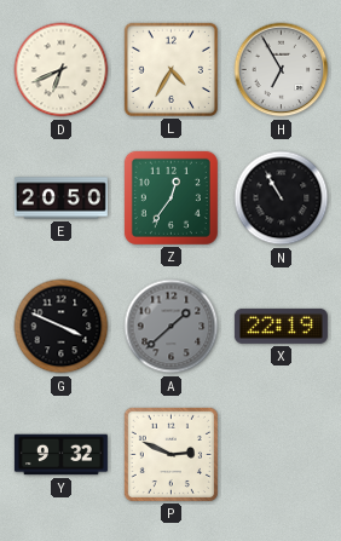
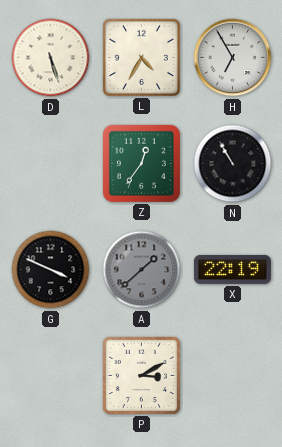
D: 6:41 -> 5:27
E: 20:50 -> none
Y: 9:32 -> none
P: 2:49 -> 3:10
